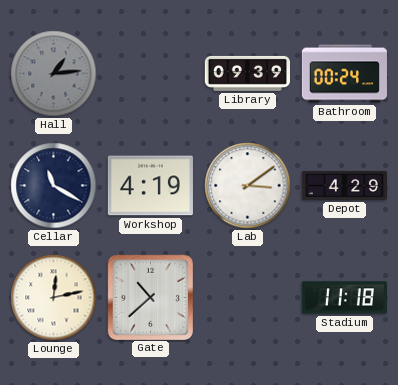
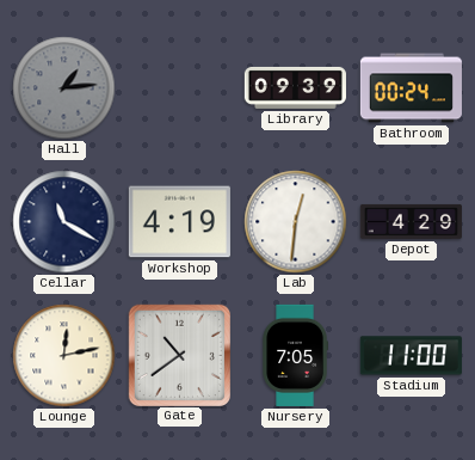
Lab: 3:09 -> 12:31
Gate: 10:38 -> 10:39
Nursery: none -> 7:05
Stadium: 11:18 -> 11:00
